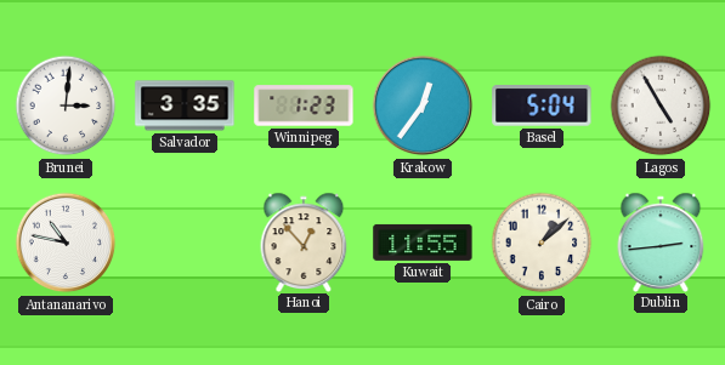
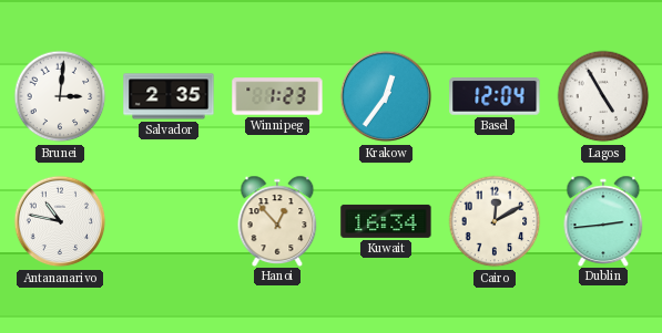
Salvador: 3:35 -> 2:35
Basel: 5:04 -> 12:04
Kuwait: 11:55 -> 16:34
Cairo: 1:08 -> 12:10
